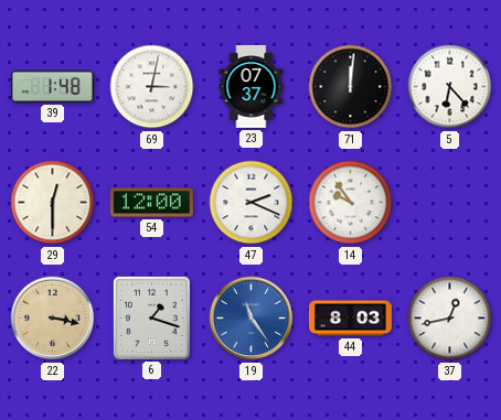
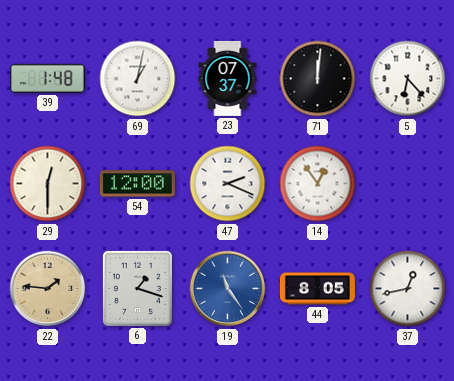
69: 3:02 -> 1:02
14: 9:54 -> 12:54
22: 3:17 -> 1:46
44: 8:03 -> 8:05
